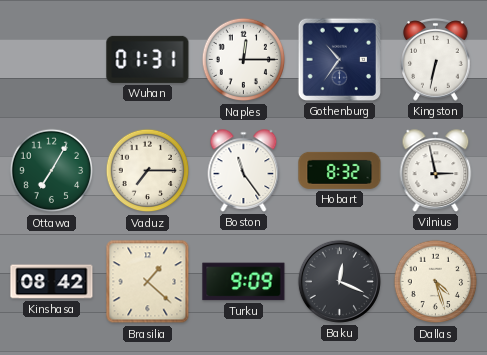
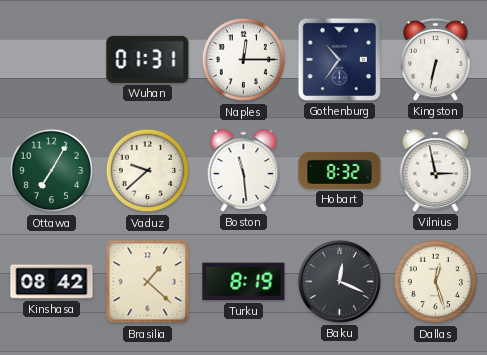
Vaduz: 7:15 -> 9:38
Boston: 11:24 -> 11:29
Turku: 9:09 -> 8:19
Dallas: 4:27 -> 12:27
